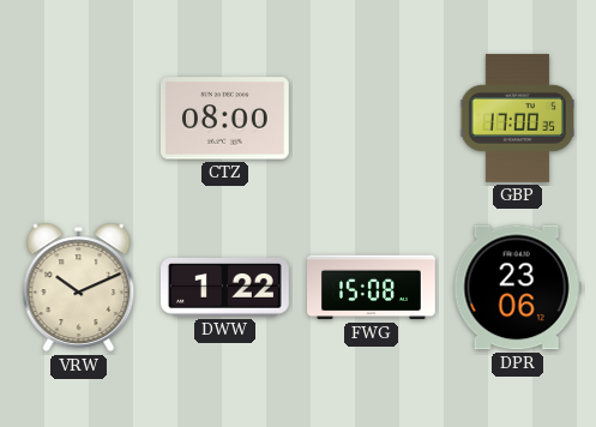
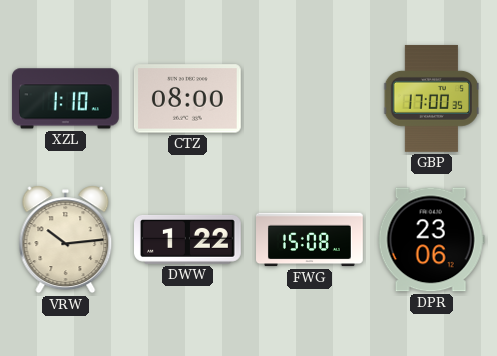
XZL: none -> 1:10
VRW: 10:11 -> 10:14
